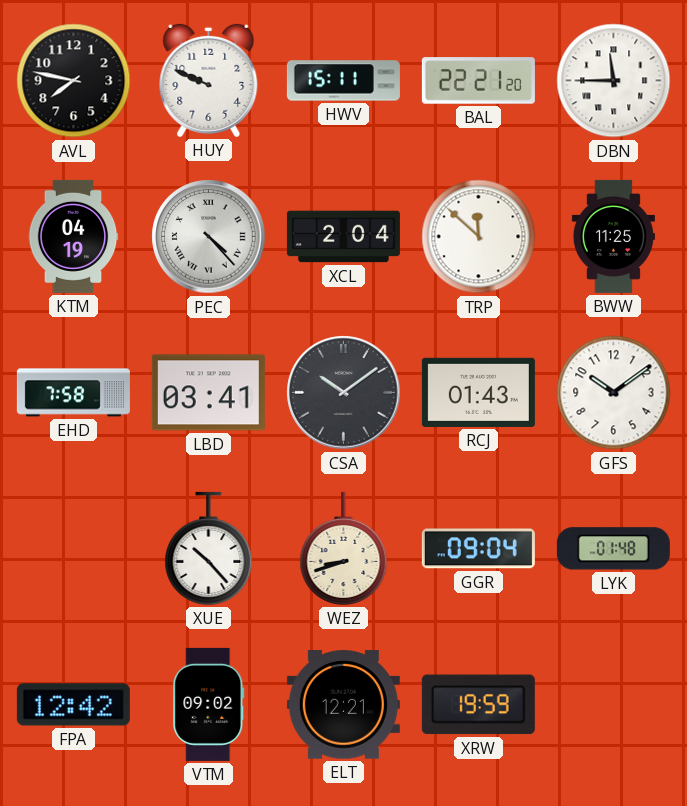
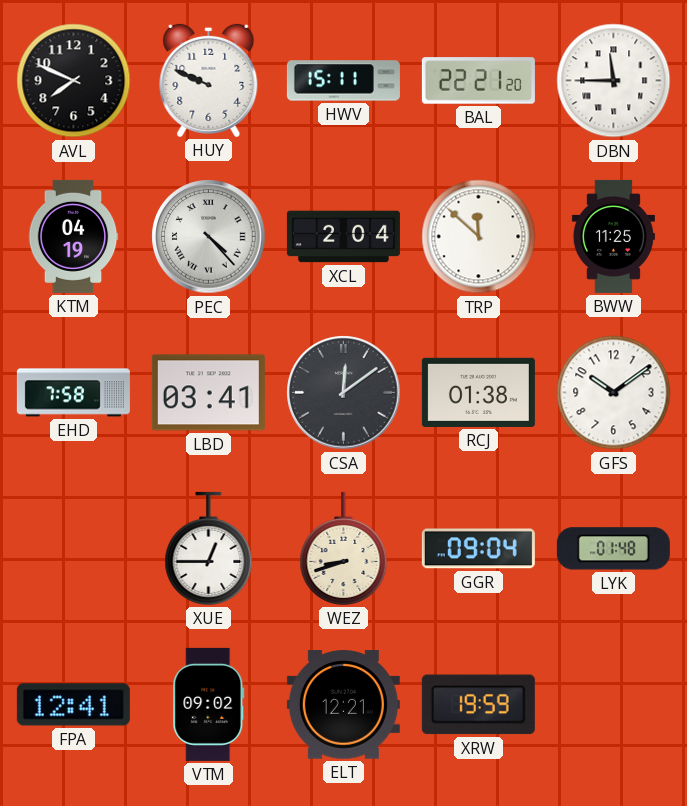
AVL: 7:47 -> 7:49
CSA: 10:09 -> 12:09
RCJ: 01:43 -> 01:38
XUE: 10:23 -> 12:45
FPA: 12:42 -> 12:41
